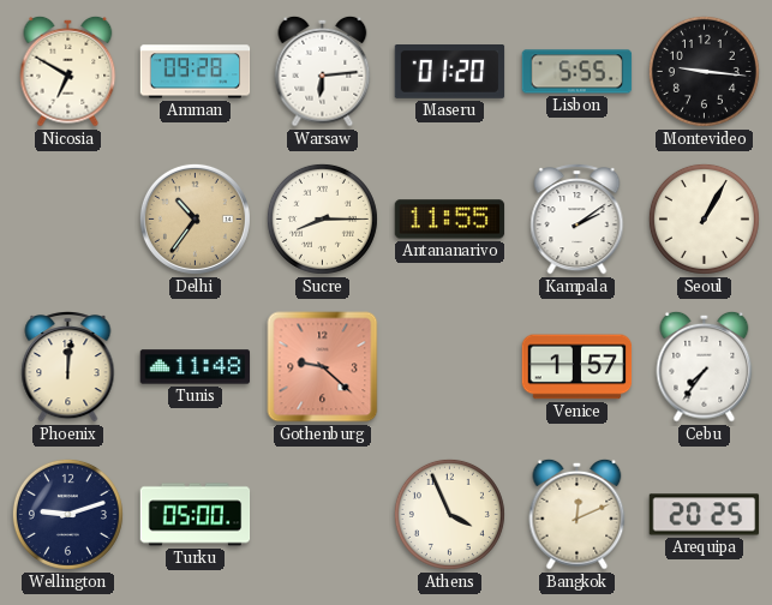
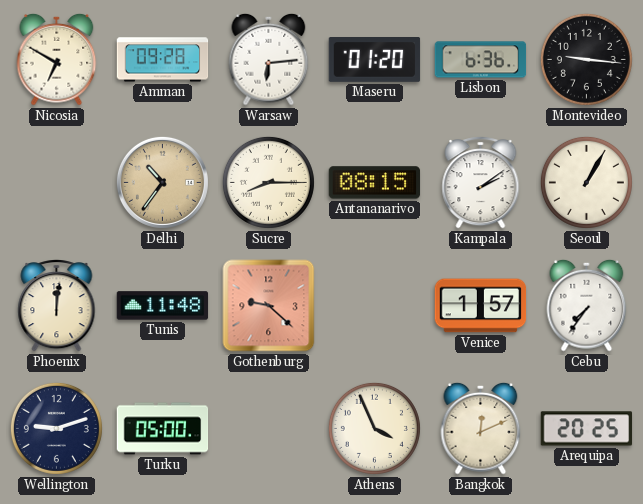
Lisbon: 5:55 -> 6:36
Antananarivo: 11:55 -> 08:15
